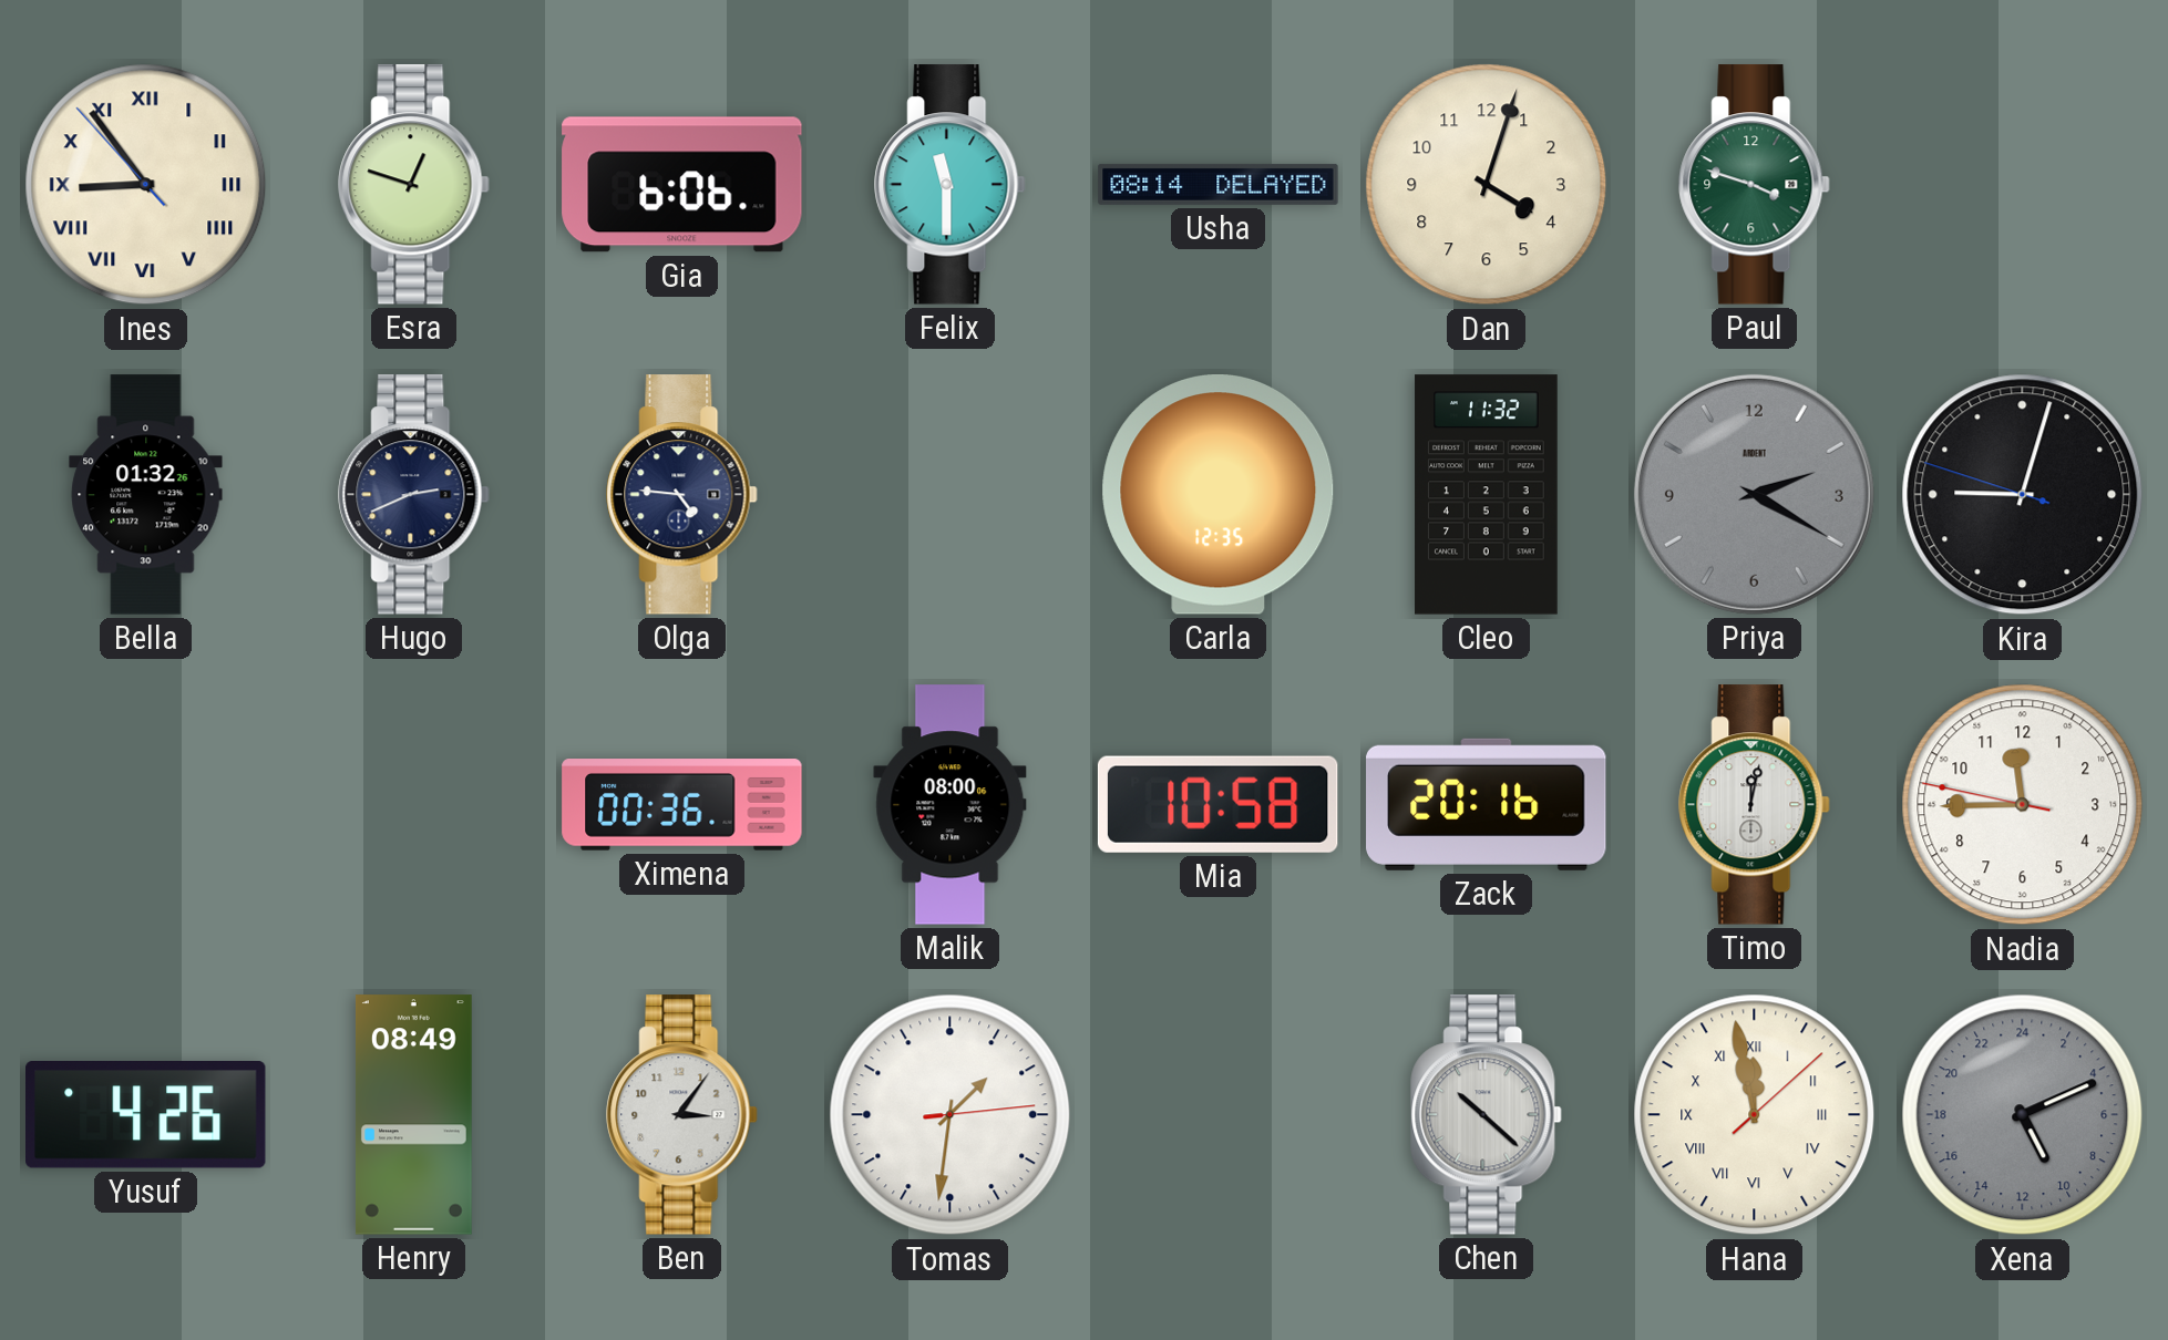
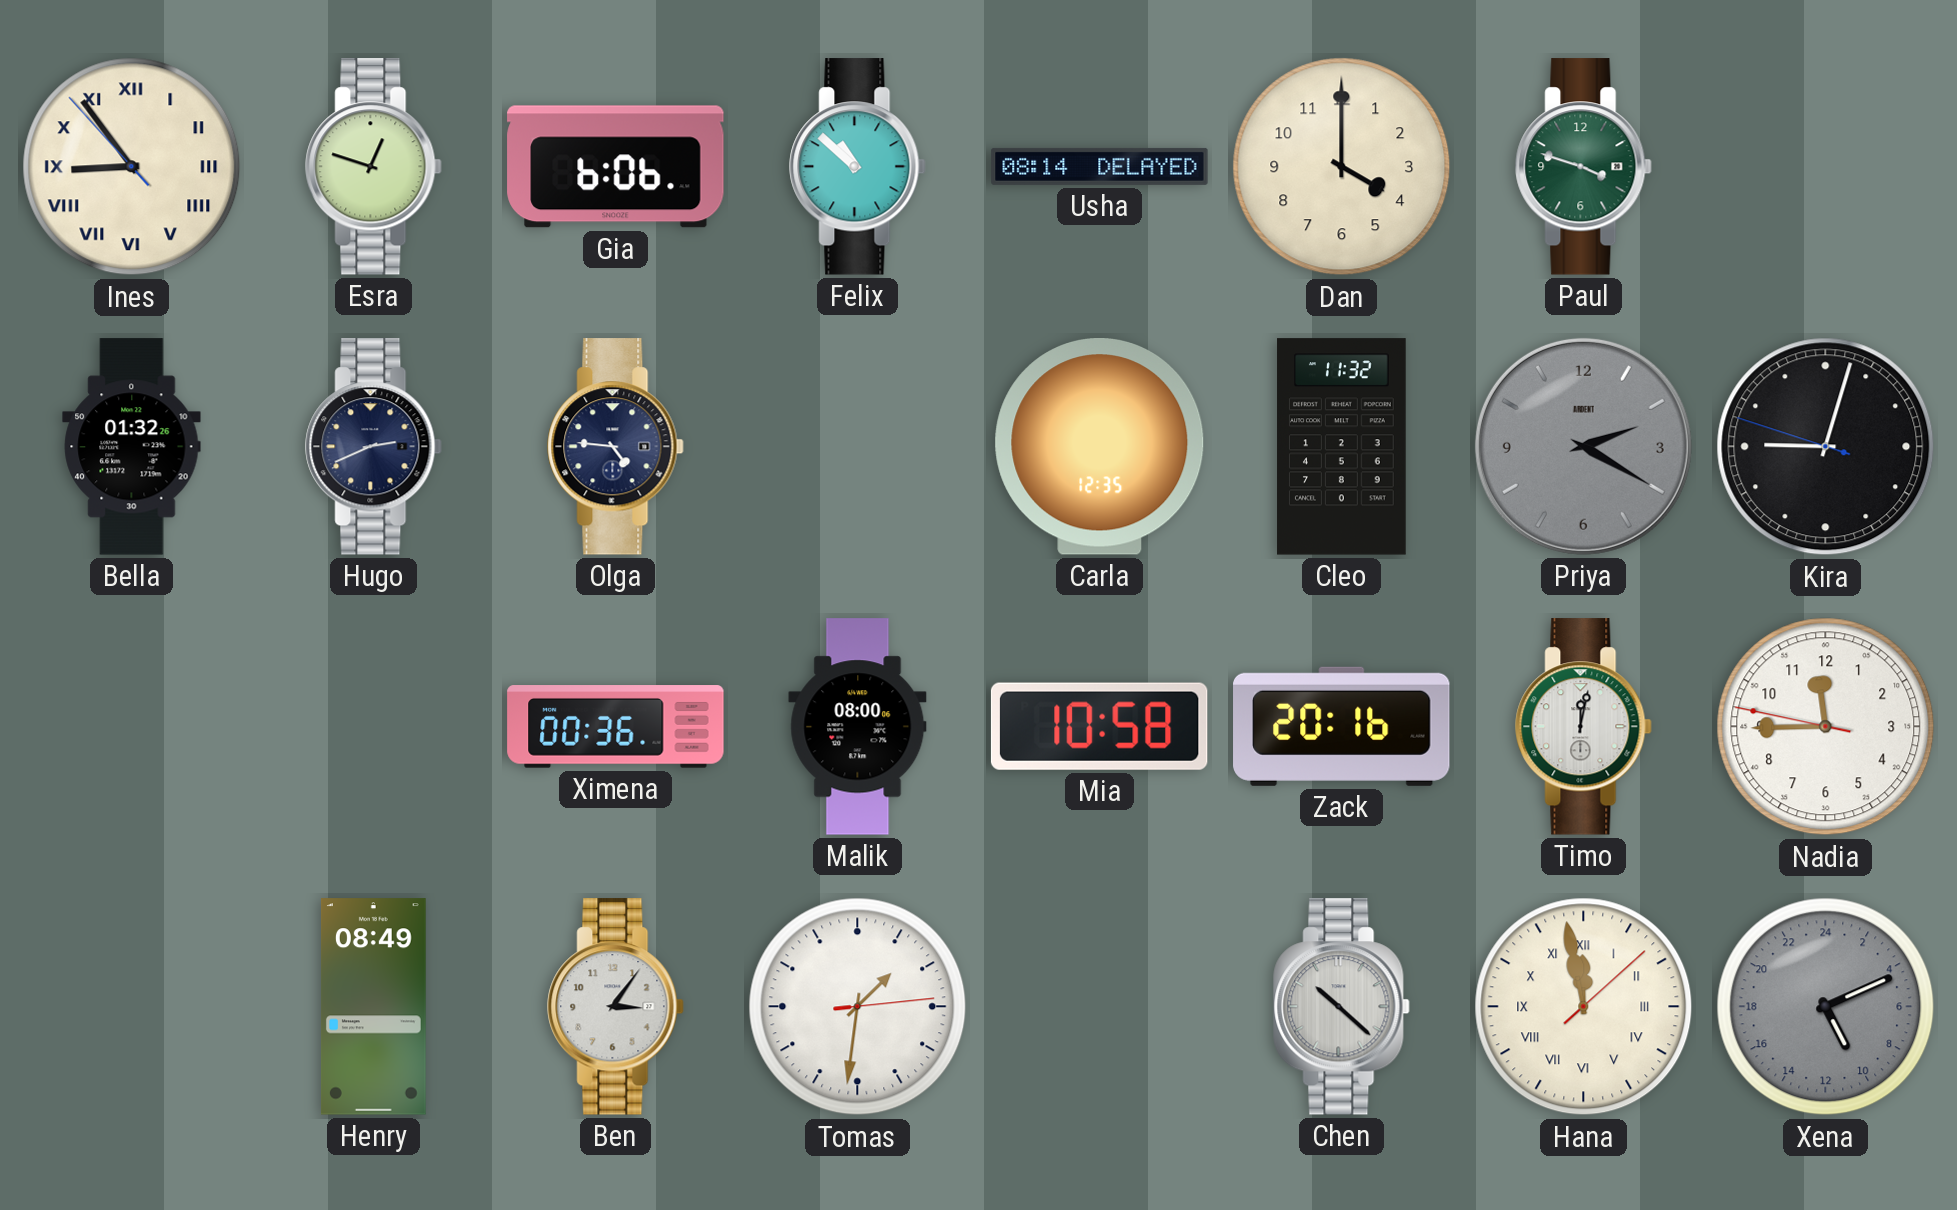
Felix: 11:30 -> 10:52
Dan: 4:03 -> 4:00
Yusuf: 4:26 -> none
